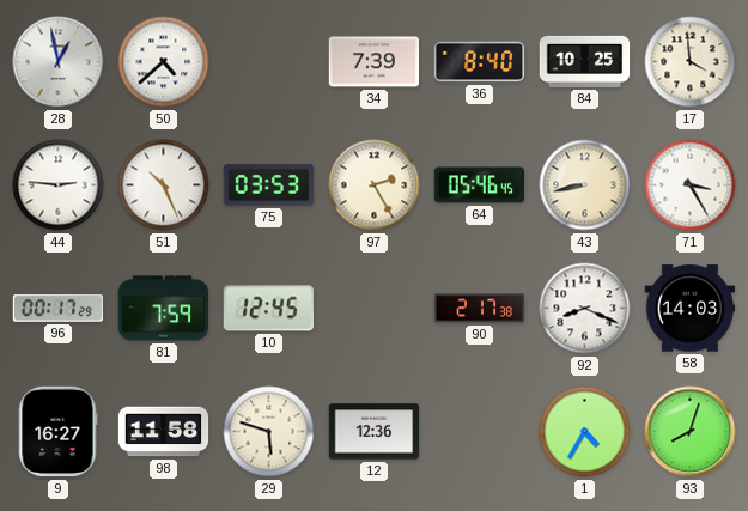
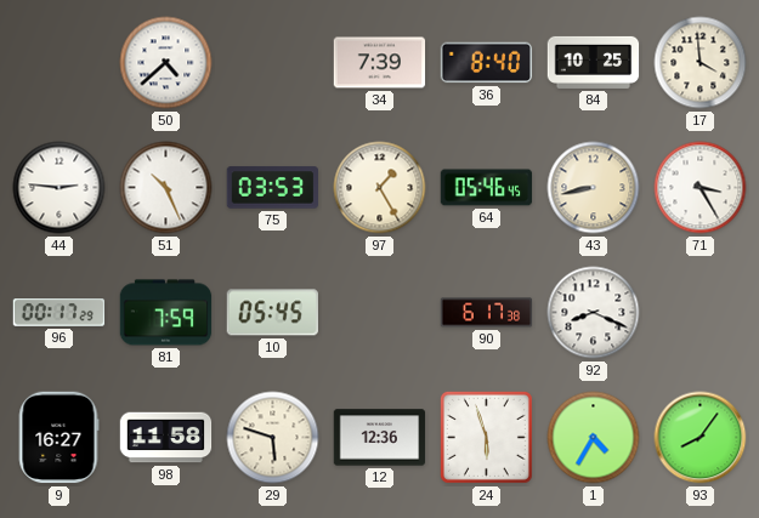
28: 12:58 -> none
97: 2:25 -> 1:25
10: 12:45 -> 05:45
90: 2:17 -> 6:17
58: 14:03 -> none
24: none -> 5:57
93: 8:03 -> 8:06
